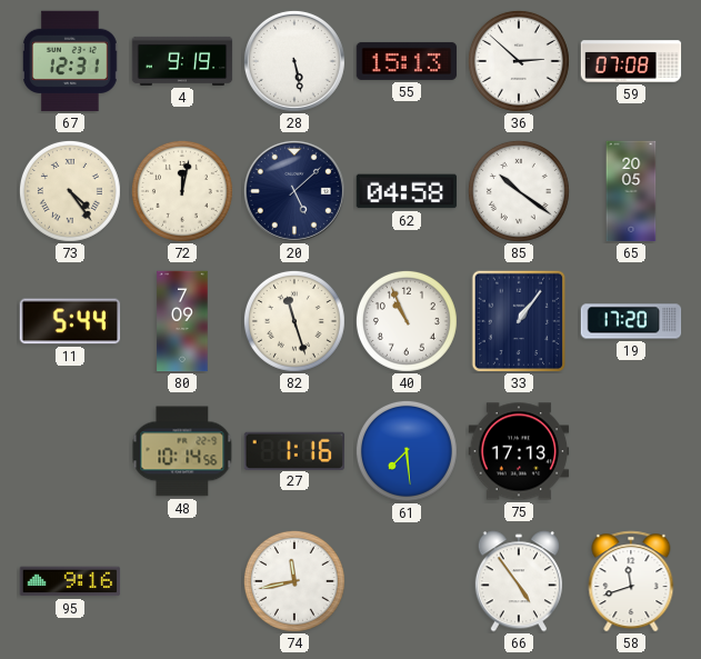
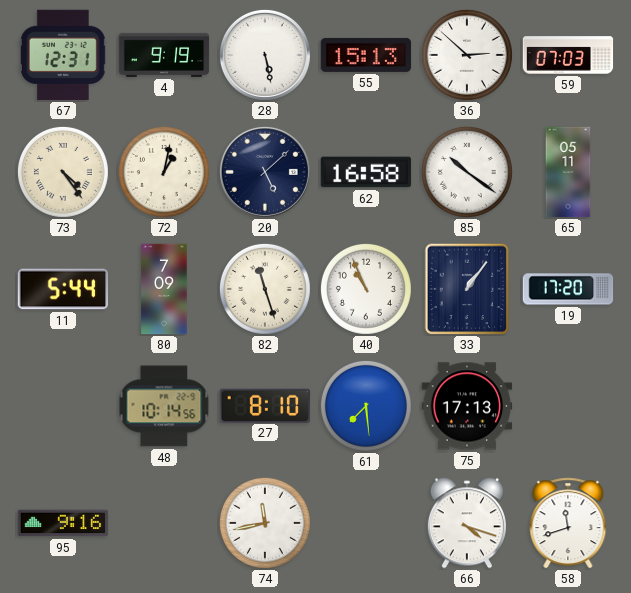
59: 07:08 -> 07:03
72: 12:02 -> 1:02
62: 04:58 -> 16:58
65: 20:05 -> 05:11
27: 1:16 -> 8:10
66: 4:54 -> 4:18
